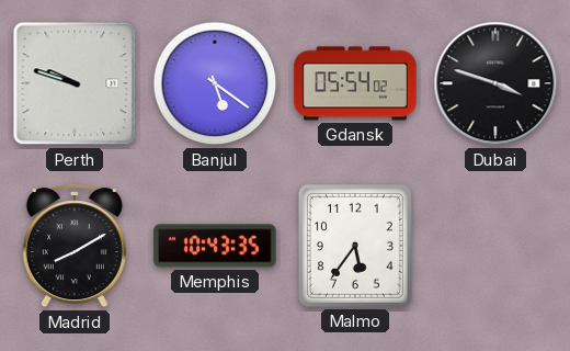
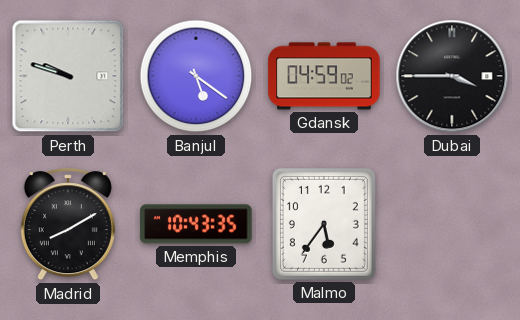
Gdansk: 05:54 -> 04:59
Dubai: 3:48 -> 3:45
